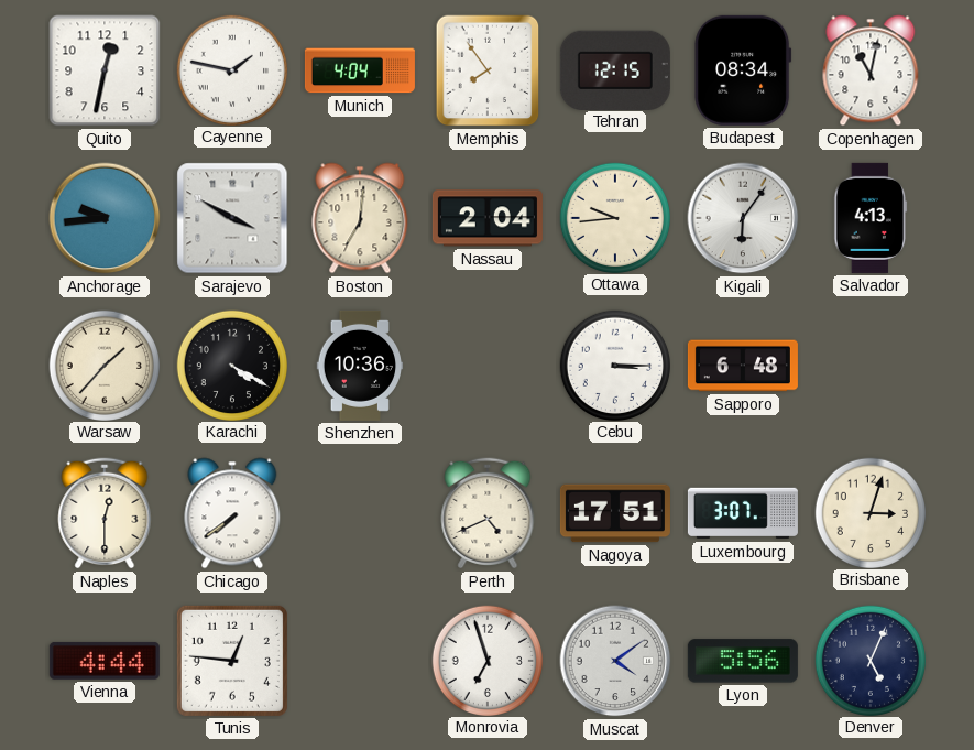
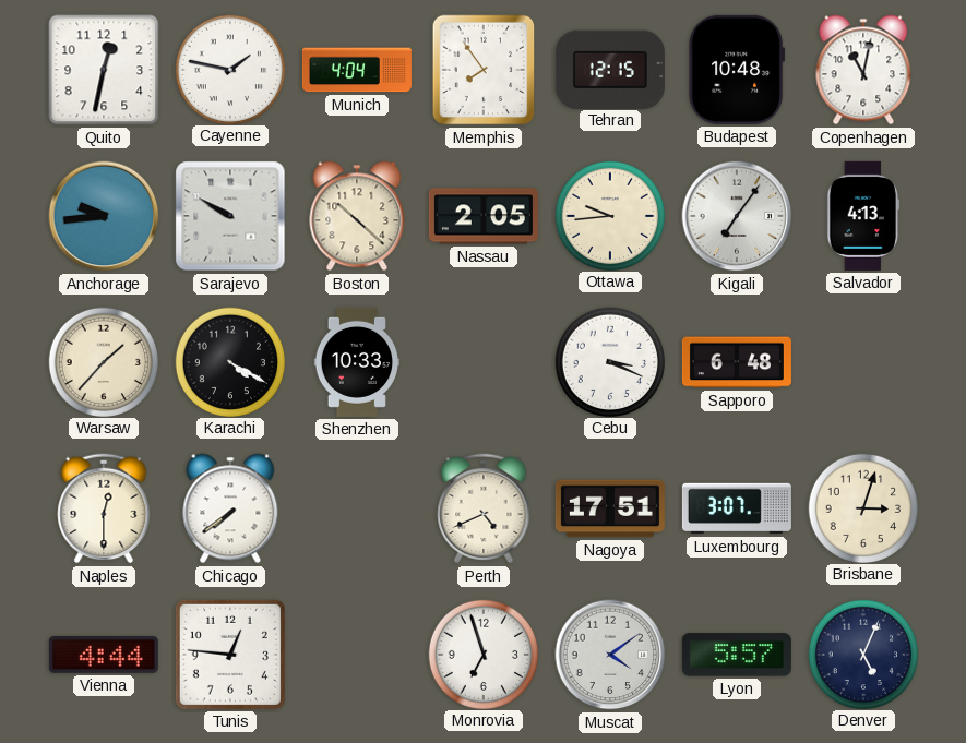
Budapest: 08:34 -> 10:48
Sarajevo: 3:50 -> 9:50
Boston: 7:01 -> 10:22
Nassau: 2:04 -> 2:05
Kigali: 6:06 -> 7:06
Shenzhen: 10:36 -> 10:33
Cebu: 3:15 -> 3:19
Lyon: 5:56 -> 5:57
